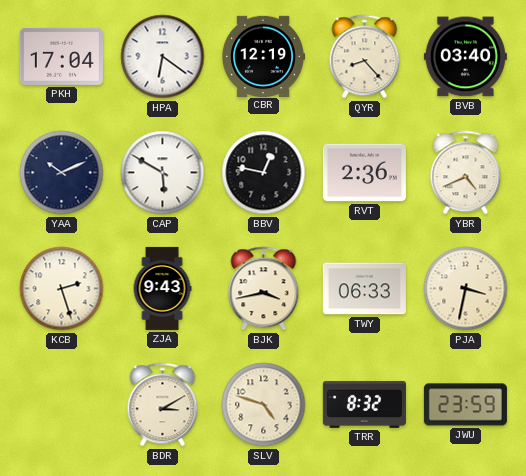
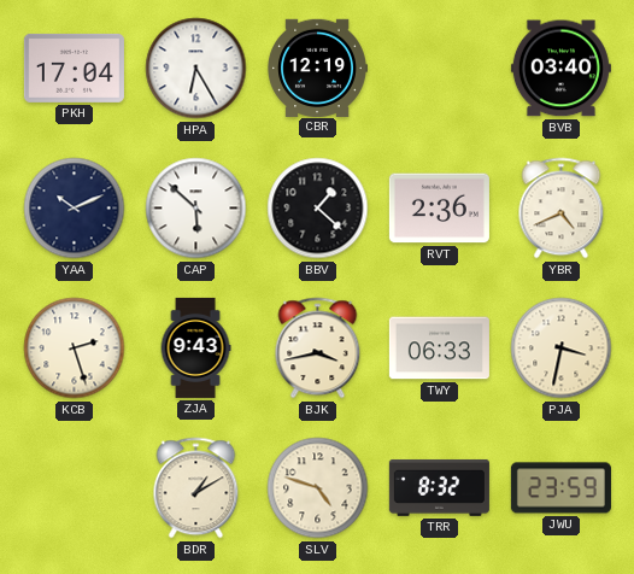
HPA: 6:21 -> 6:25
QYR: 8:23 -> none
CAP: 5:50 -> 5:52
BBV: 12:47 -> 1:22
BDR: 3:10 -> 1:10
